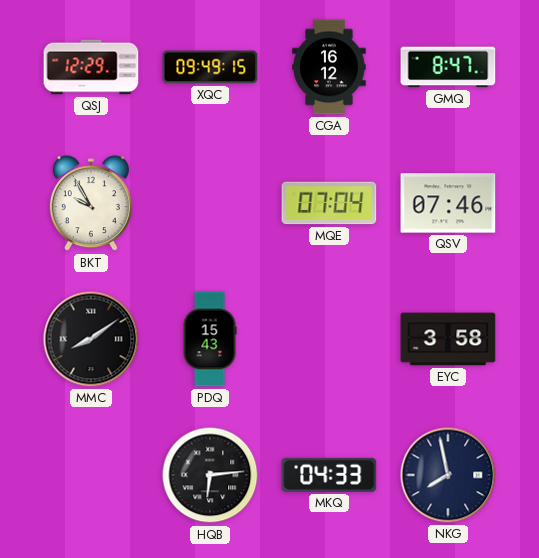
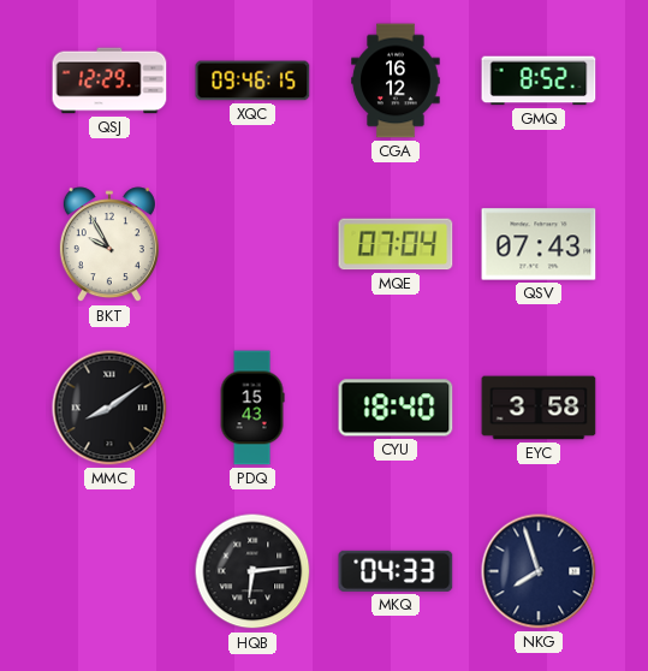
XQC: 09:49 -> 09:46
GMQ: 8:47 -> 8:52
QSV: 07:46 -> 07:43
CYU: none -> 18:40
NKG: 7:58 -> 7:57
